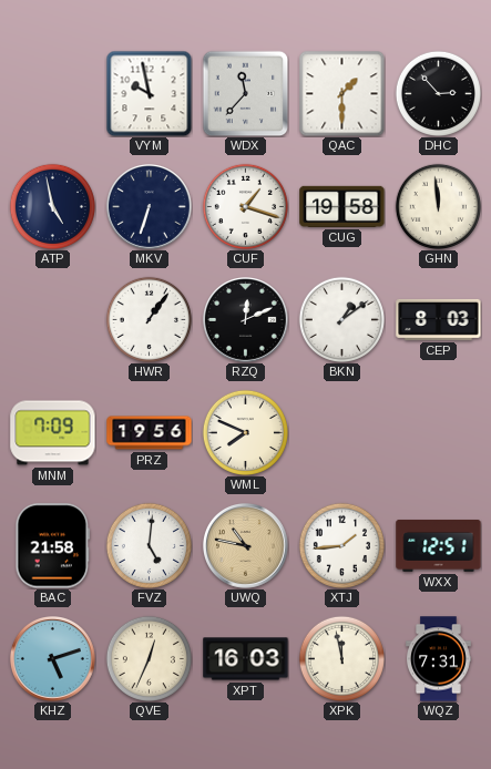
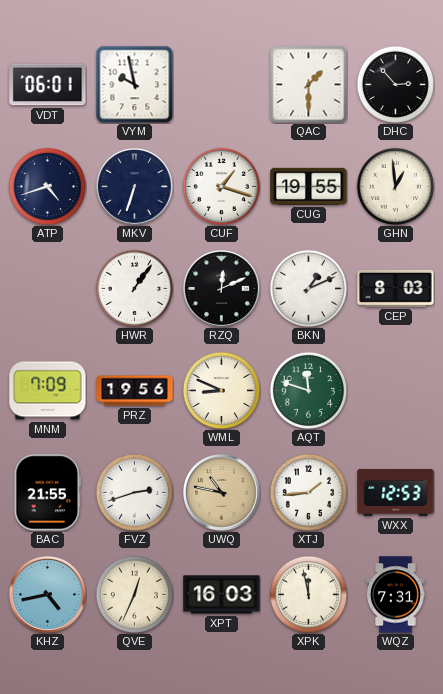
VDT: none -> 06:01
WDX: 11:37 -> none
ATP: 4:58 -> 4:42
CUG: 19:58 -> 19:55
GHN: 11:59 -> 12:59
BKN: 1:09 -> 1:11
WML: 7:49 -> 8:49
AQT: none -> 11:48
BAC: 21:58 -> 21:55
FVZ: 5:01 -> 2:42
WXX: 12:51 -> 12:53
KHZ: 5:12 -> 4:43
